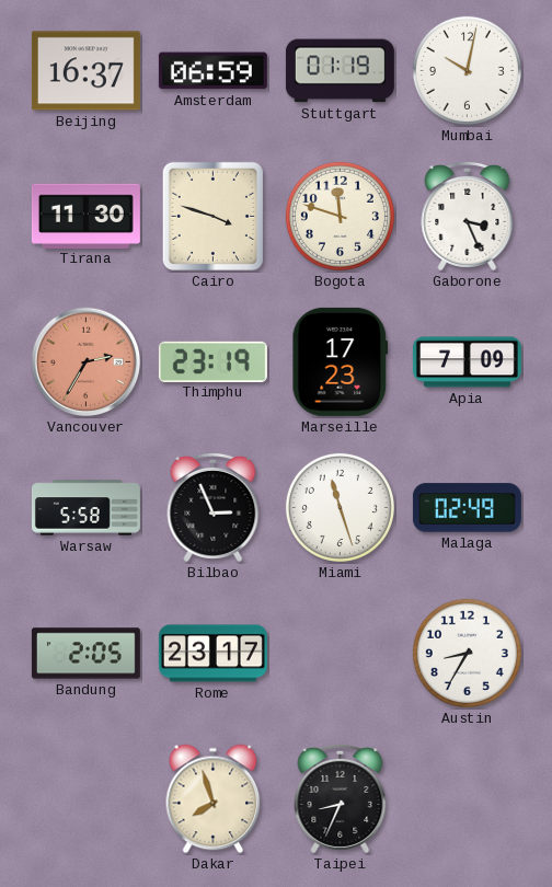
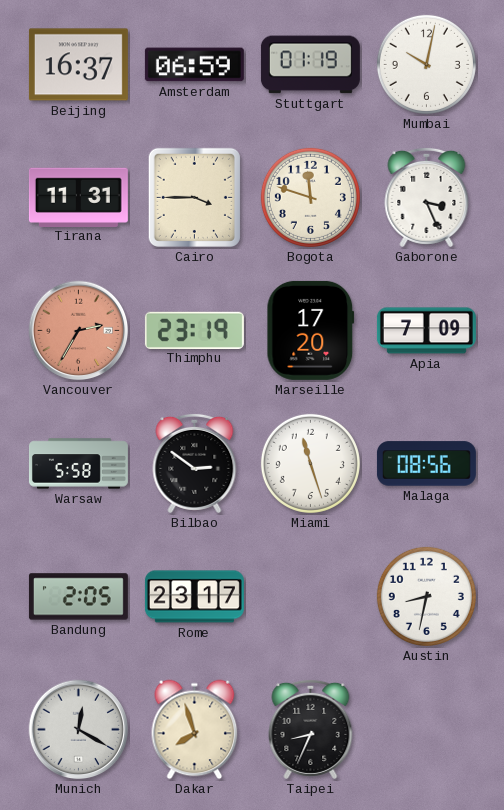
Tirana: 11:30 -> 11:31
Cairo: 3:48 -> 3:45
Marseille: 17:23 -> 17:20
Bilbao: 2:56 -> 2:51
Malaga: 02:49 -> 08:56
Austin: 8:35 -> 8:32
Munich: none -> 12:20
